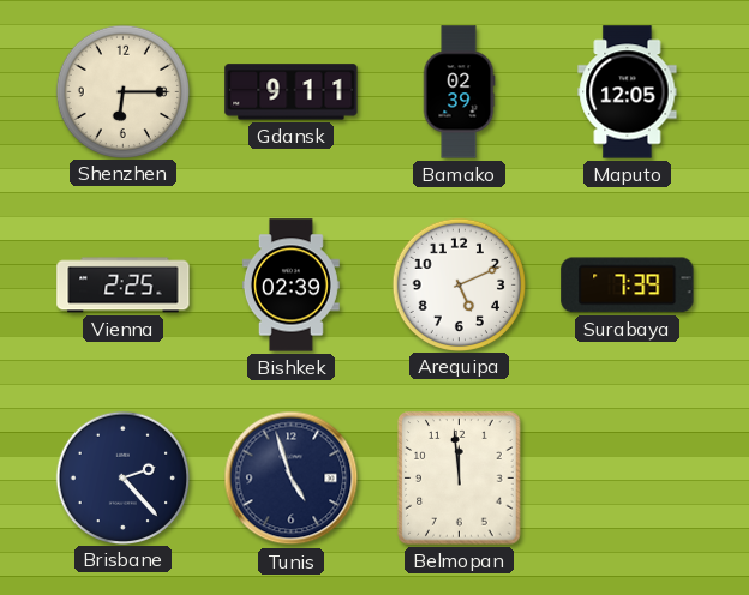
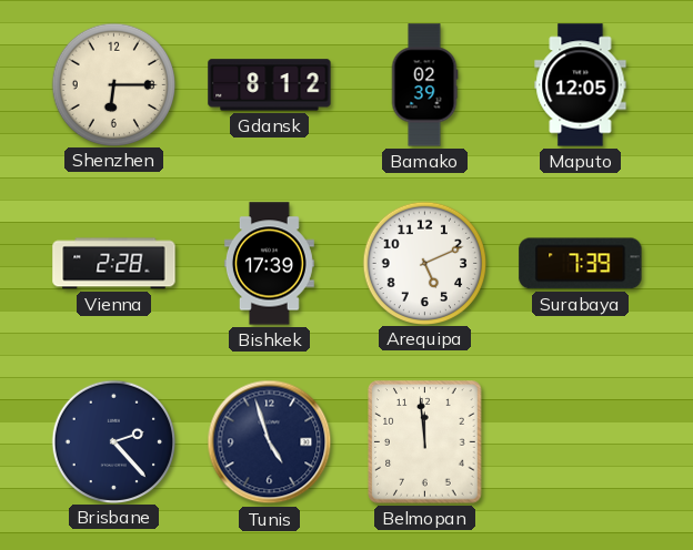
Gdansk: 9:11 -> 8:12
Vienna: 2:25 -> 2:28
Bishkek: 02:39 -> 17:39
